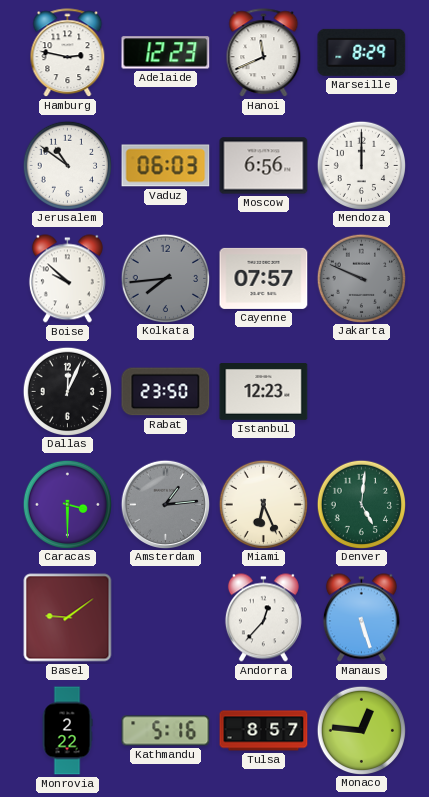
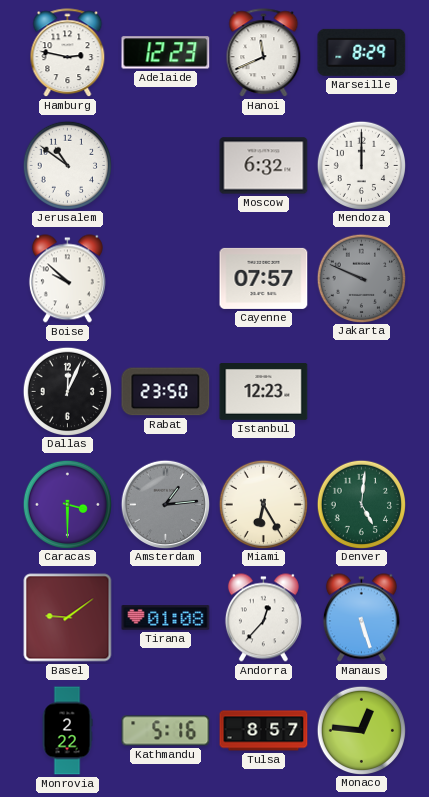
Vaduz: 06:03 -> none
Moscow: 6:56 -> 6:32
Kolkata: 7:44 -> none
Miami: 6:26 -> 6:25
Tirana: none -> 01:08
